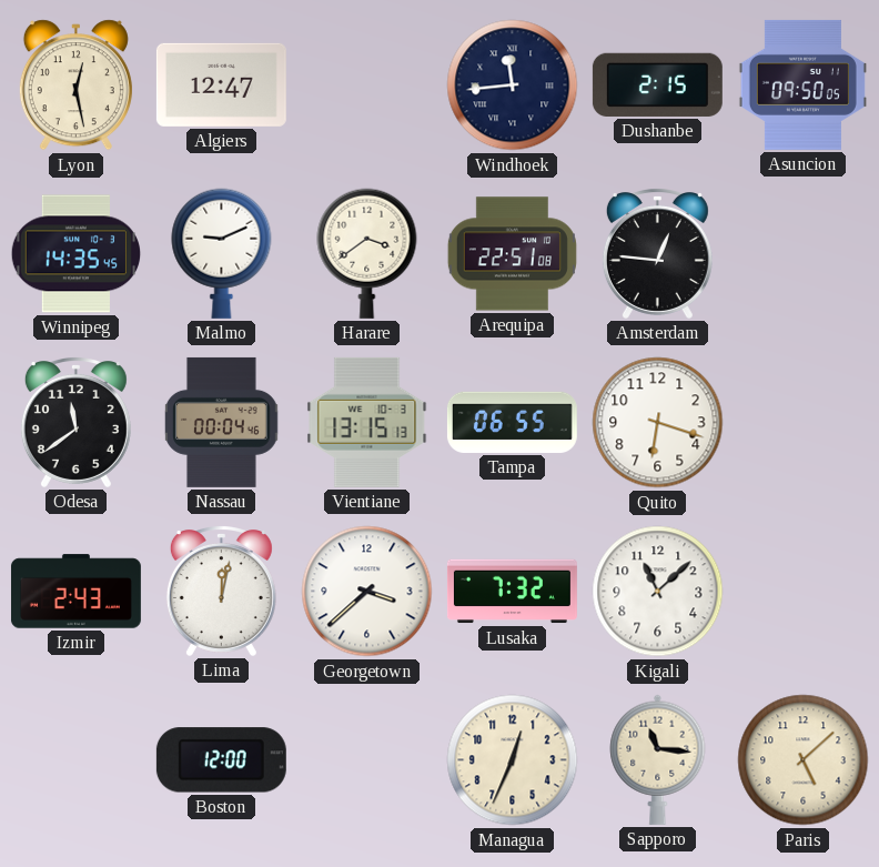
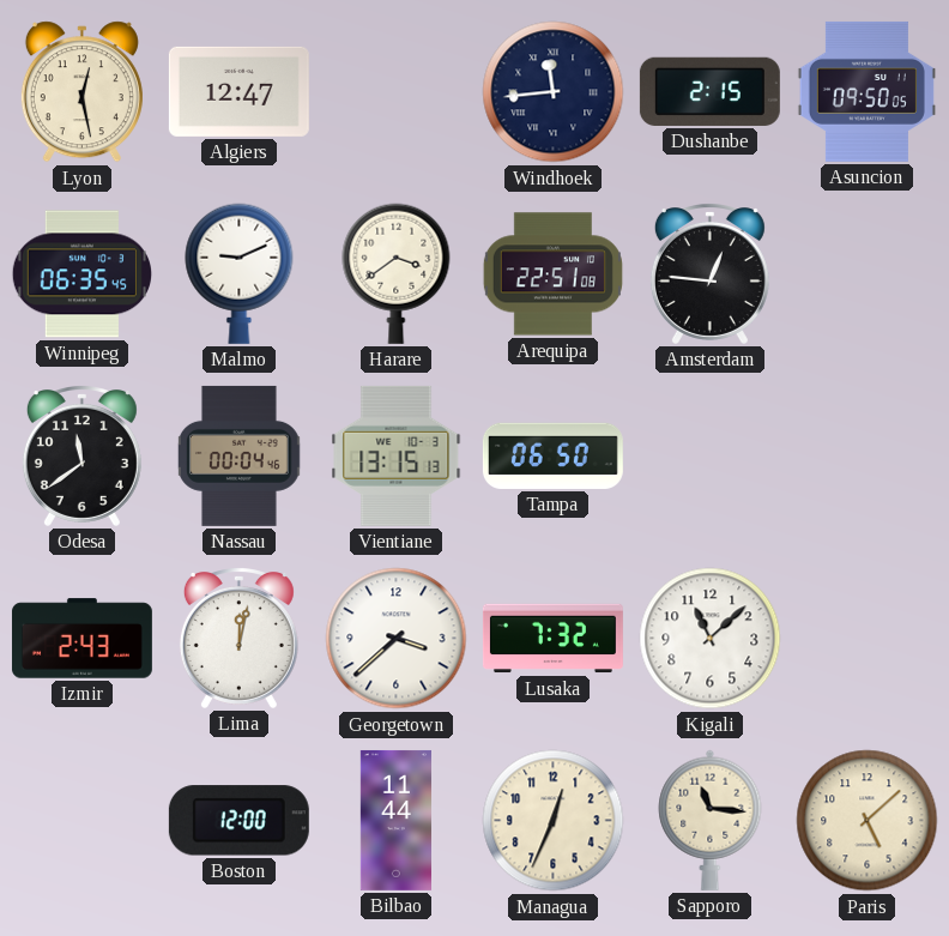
Winnipeg: 14:35 -> 06:35
Tampa: 06:55 -> 06:50
Quito: 6:18 -> none
Bilbao: none -> 11:44
